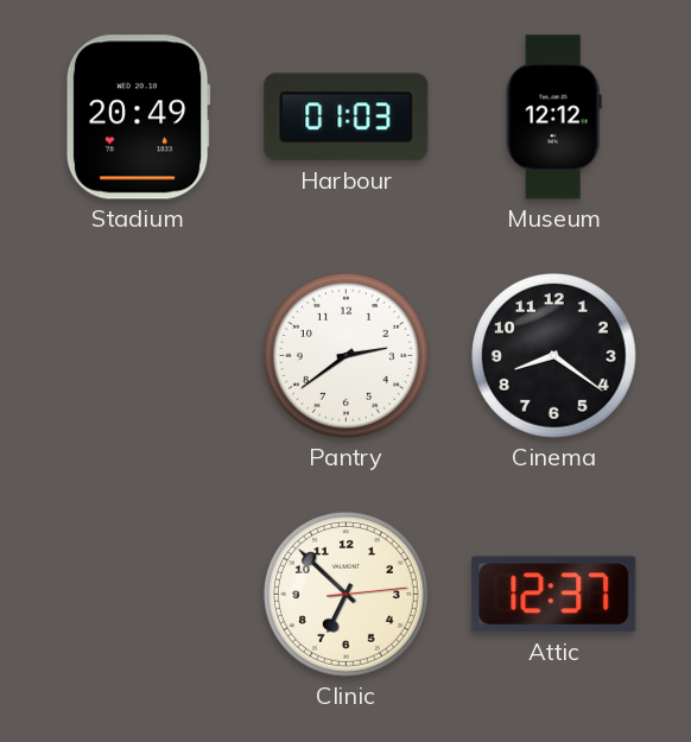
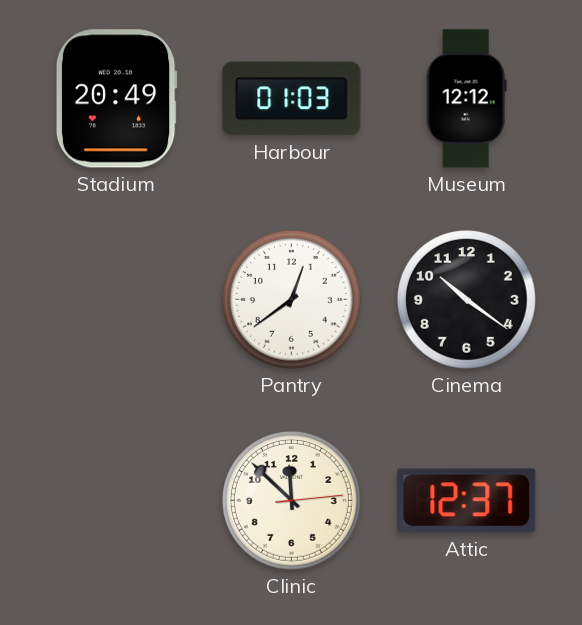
Pantry: 2:39 -> 12:39
Cinema: 8:21 -> 10:21
Clinic: 6:52 -> 11:52
